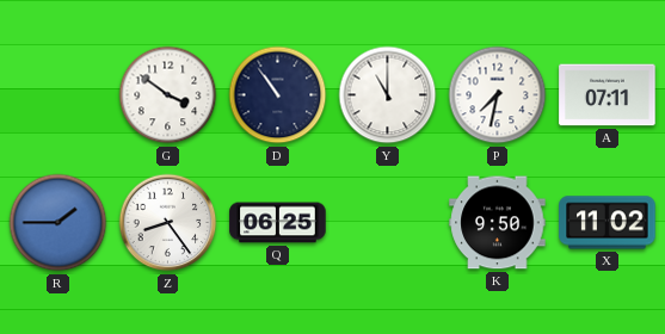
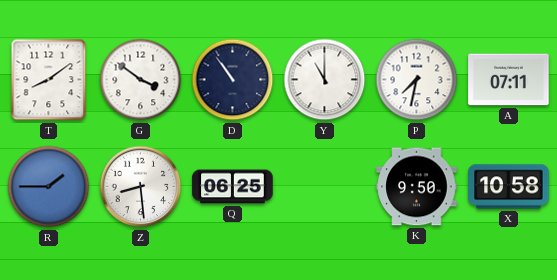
T: none -> 8:09
Z: 8:24 -> 8:29
X: 11:02 -> 10:58
